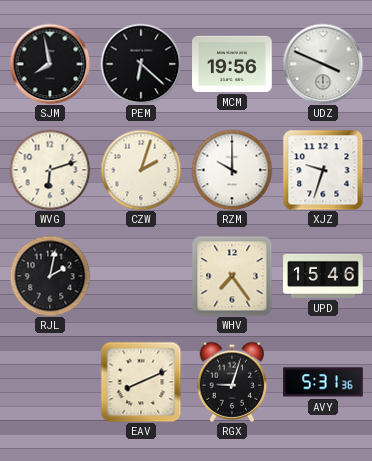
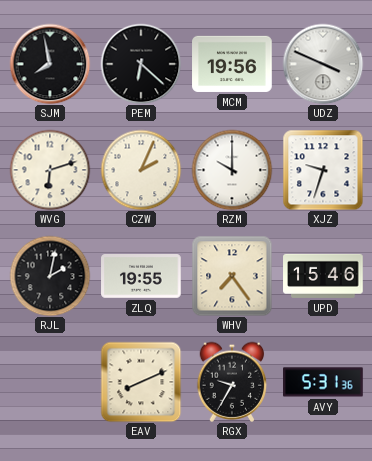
CZW: 2:03 -> 2:04
ZLQ: none -> 19:55
RGX: 9:03 -> 9:35
